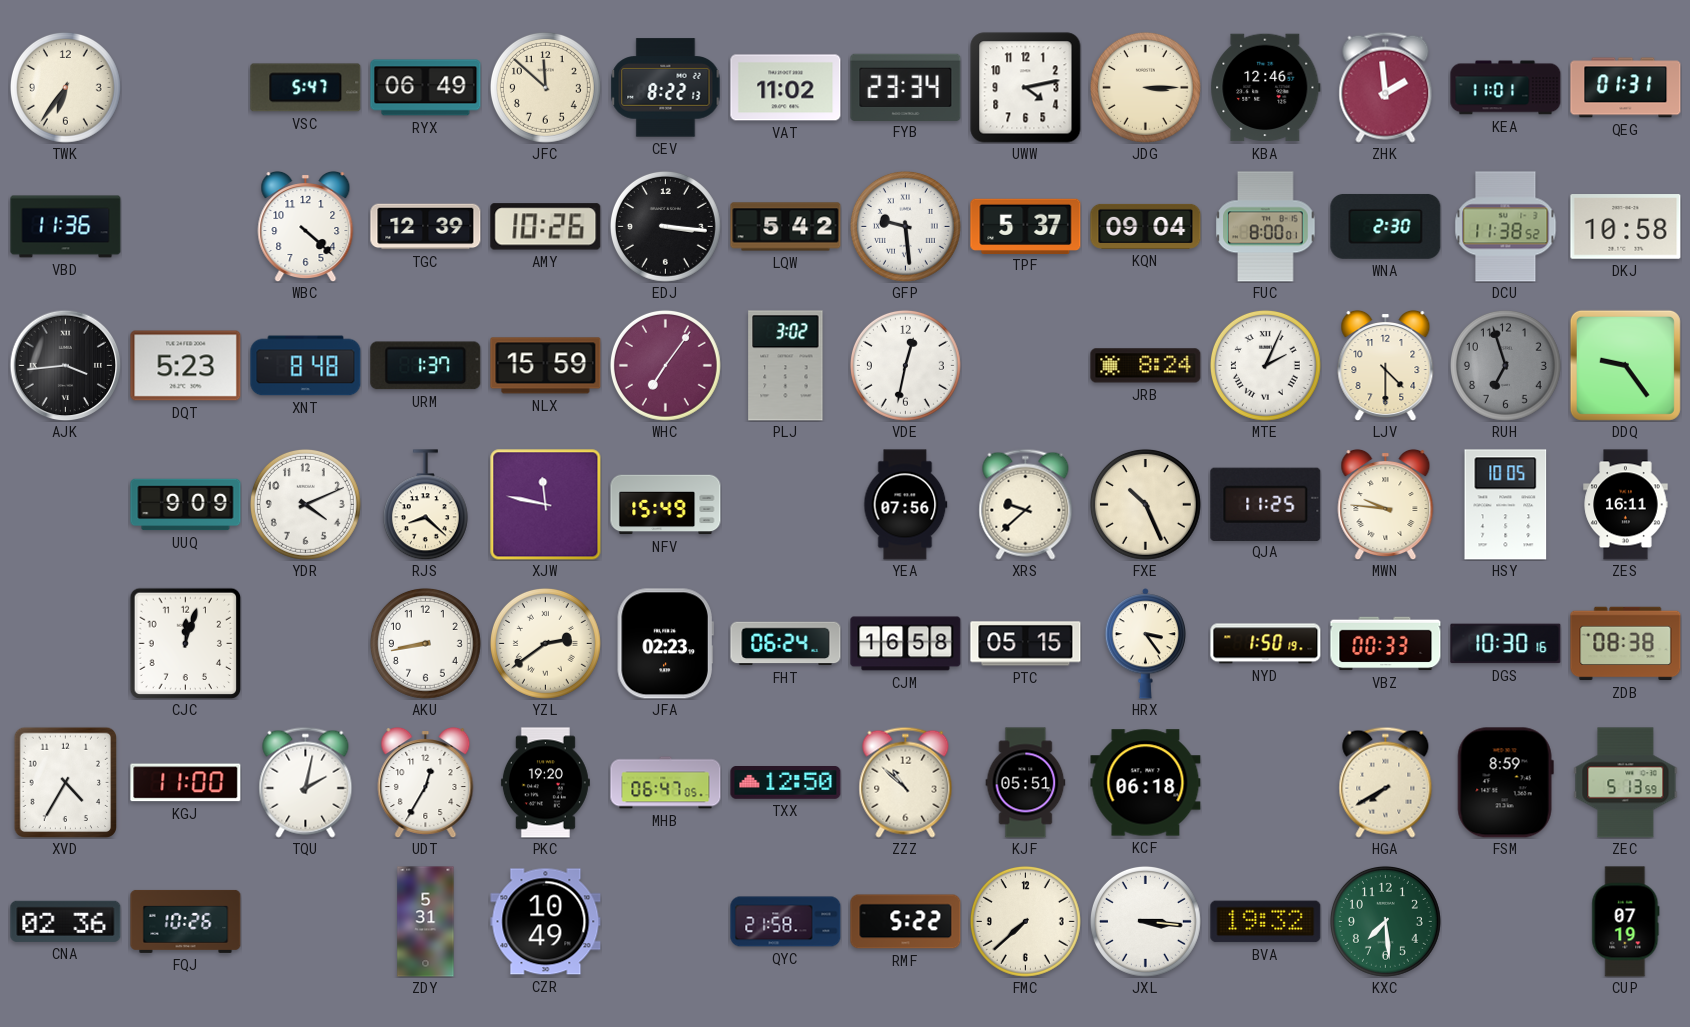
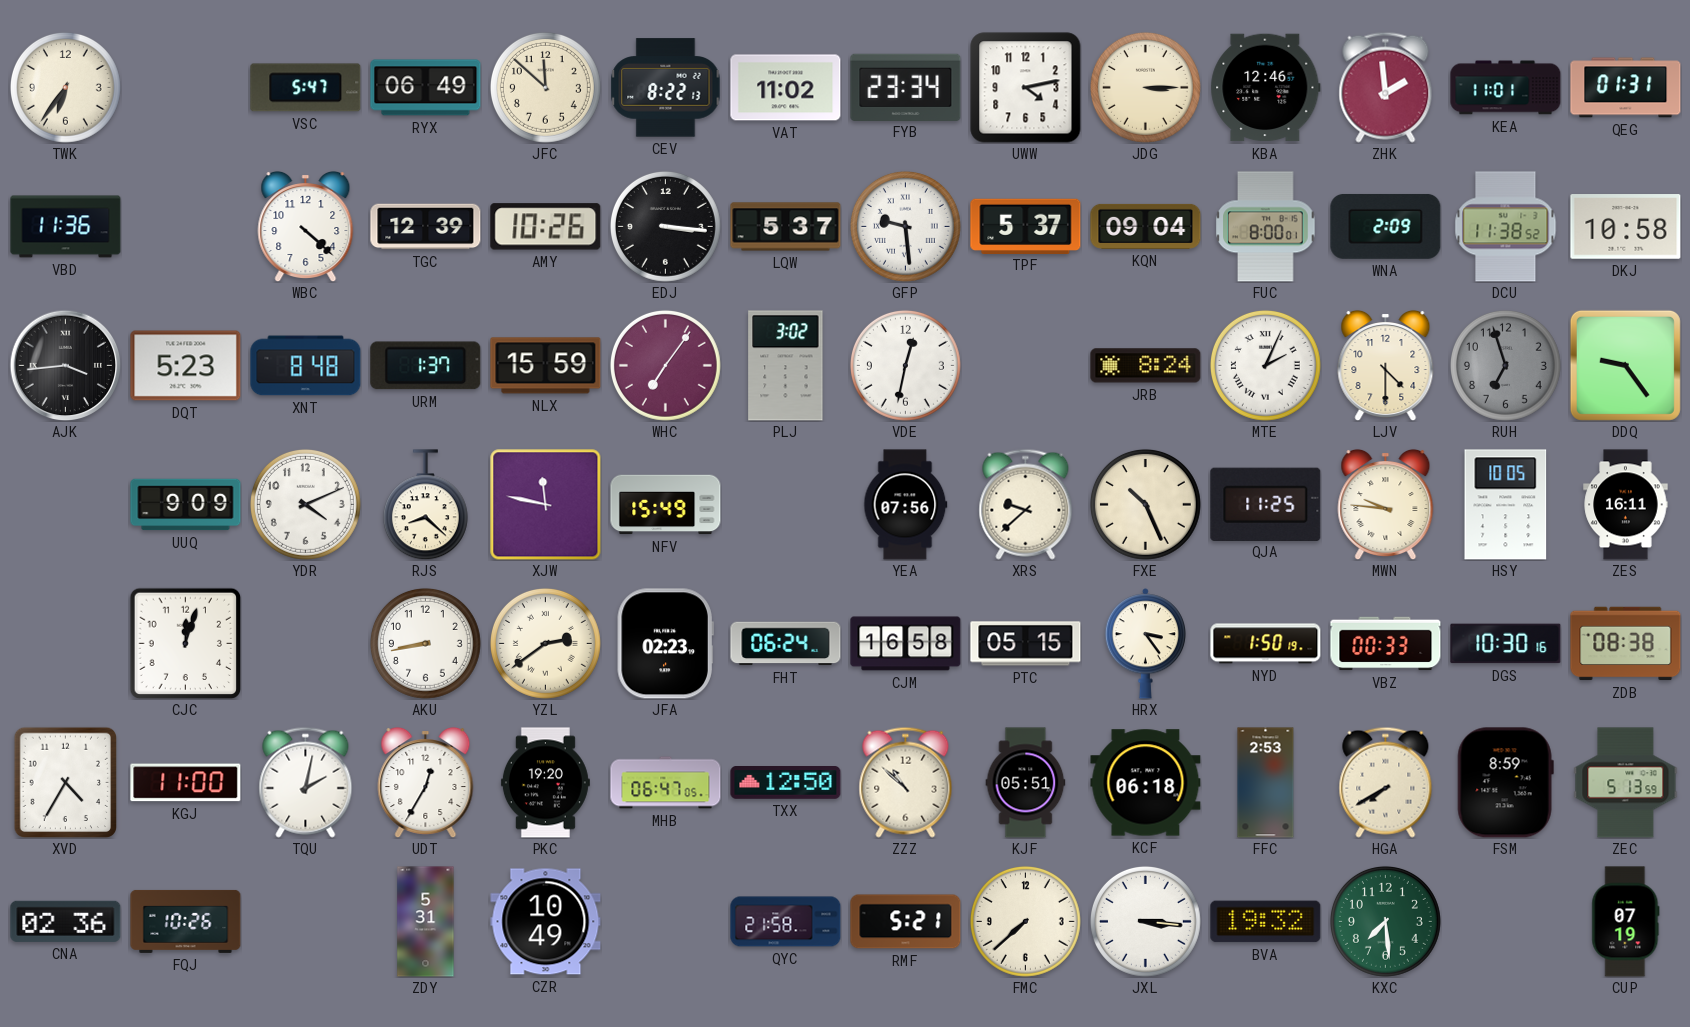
LQW: 5:42 -> 5:37
WNA: 2:30 -> 2:09
FFC: none -> 2:53
RMF: 5:22 -> 5:21
